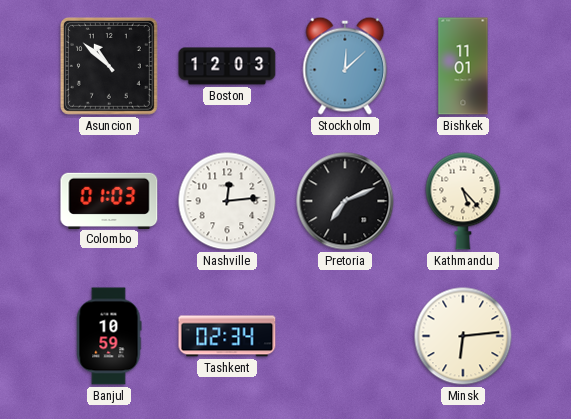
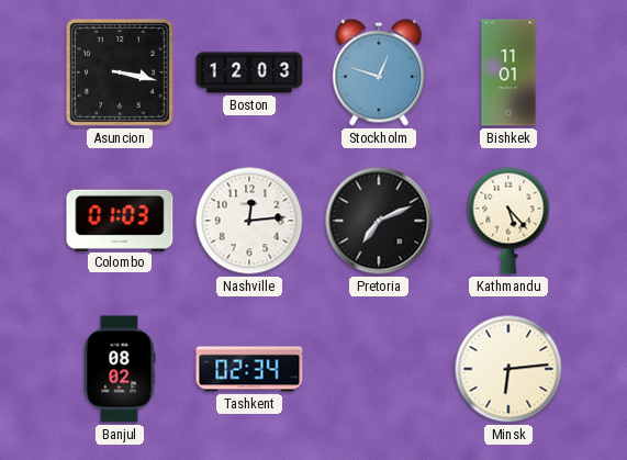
Asuncion: 10:52 -> 3:17
Stockholm: 12:08 -> 12:48
Banjul: 10:59 -> 08:02
